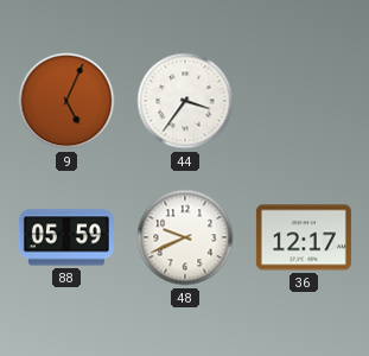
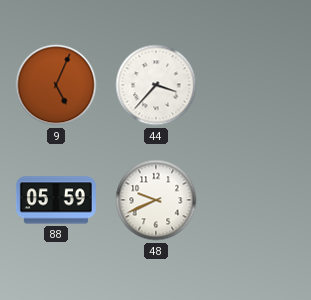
44: 3:36 -> 3:37
36: 12:17 -> none
